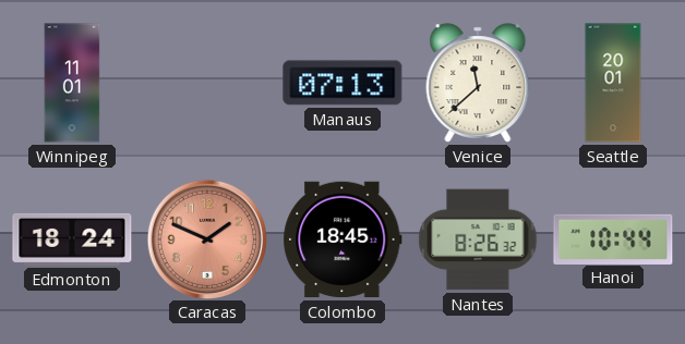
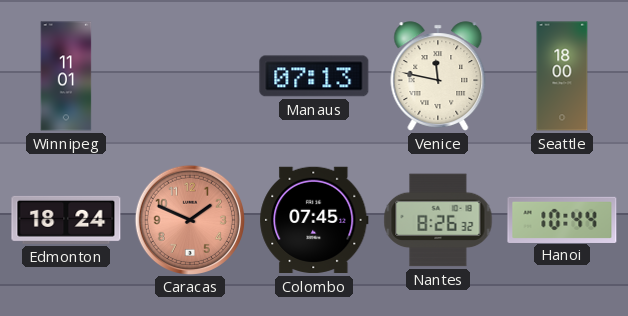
Venice: 11:38 -> 11:47
Seattle: 20:01 -> 18:00
Colombo: 18:45 -> 07:45
